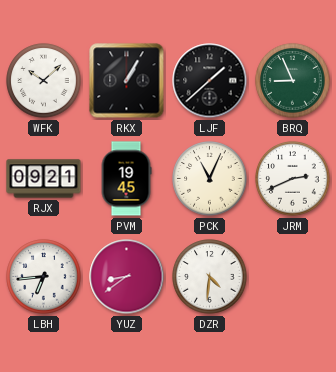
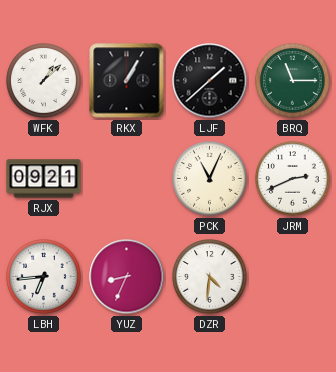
WFK: 10:08 -> 1:08
BRQ: 8:56 -> 11:15
PVM: 19:45 -> none
YUZ: 8:39 -> 8:34
